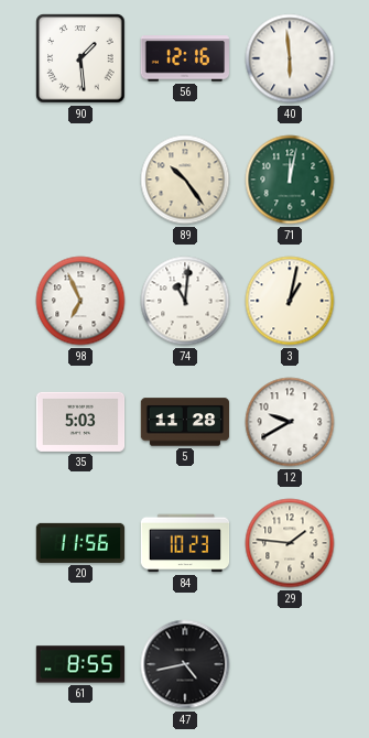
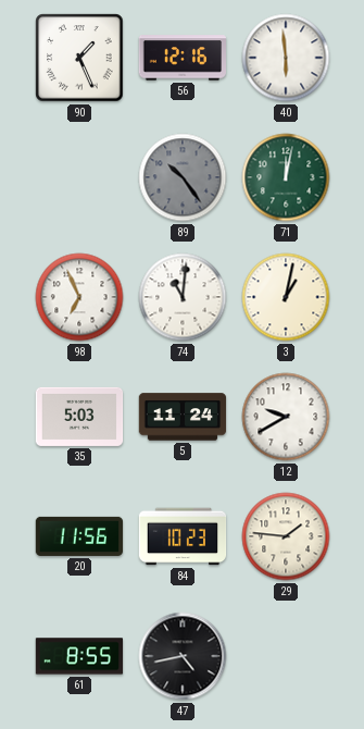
90: 1:29 -> 1:26
89 dial: cream -> grey
5: 11:28 -> 11:24
